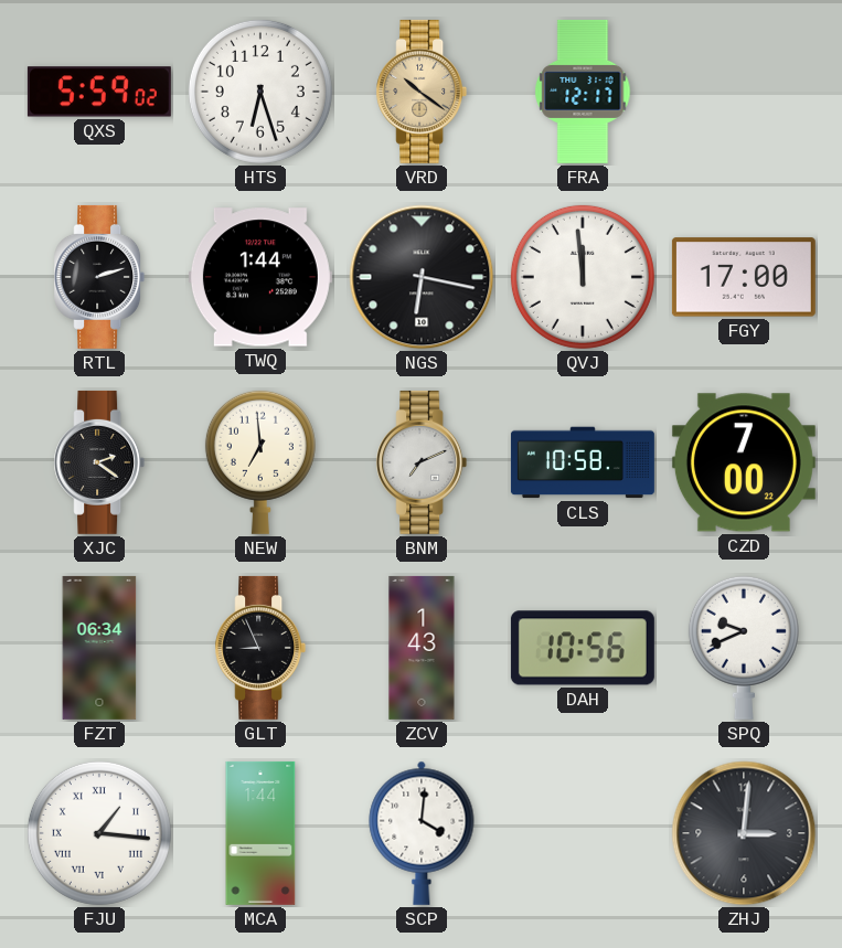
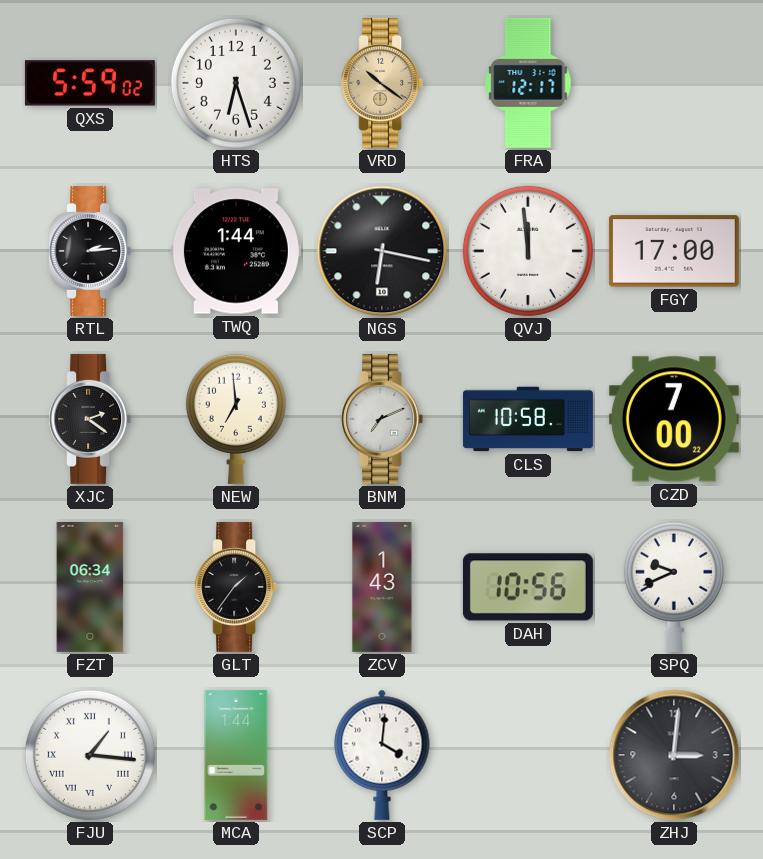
RTL: 2:12 -> 2:14
GLT: 8:56 -> 1:36
